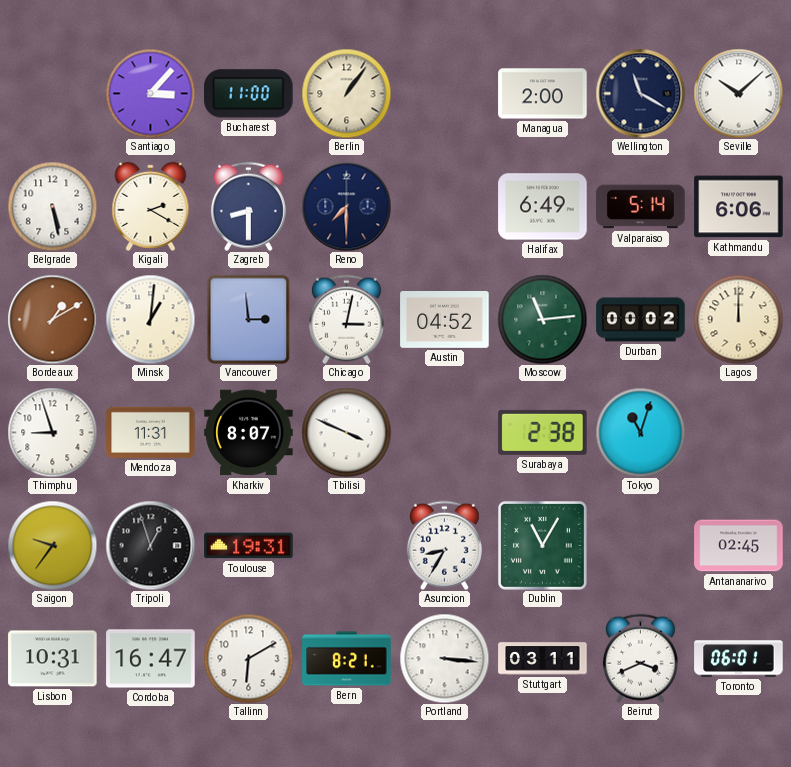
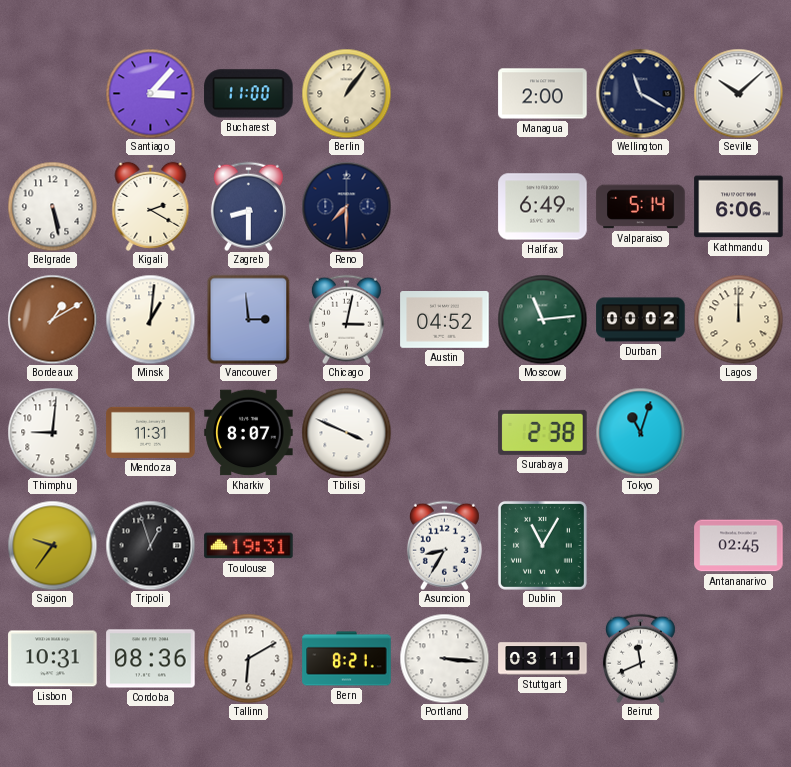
Thimphu: 8:57 -> 9:01
Cordoba: 16:47 -> 08:36
Beirut: 3:41 -> 11:41
Toronto: 06:01 -> none
